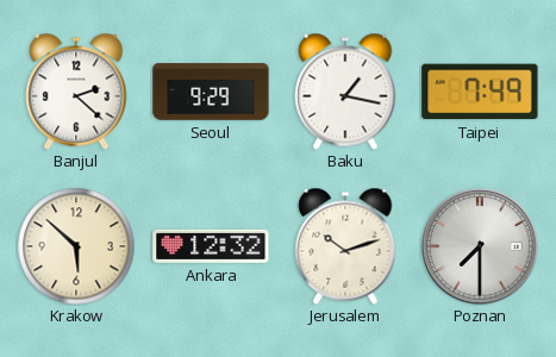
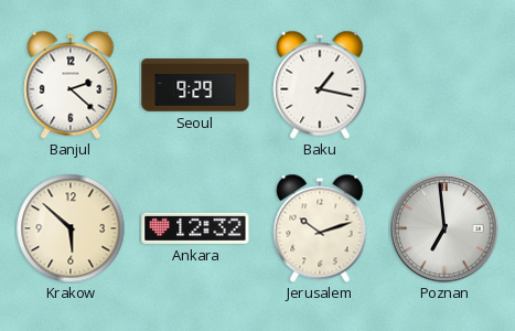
Taipei: 7:49 -> none
Poznan: 7:30 -> 6:59
